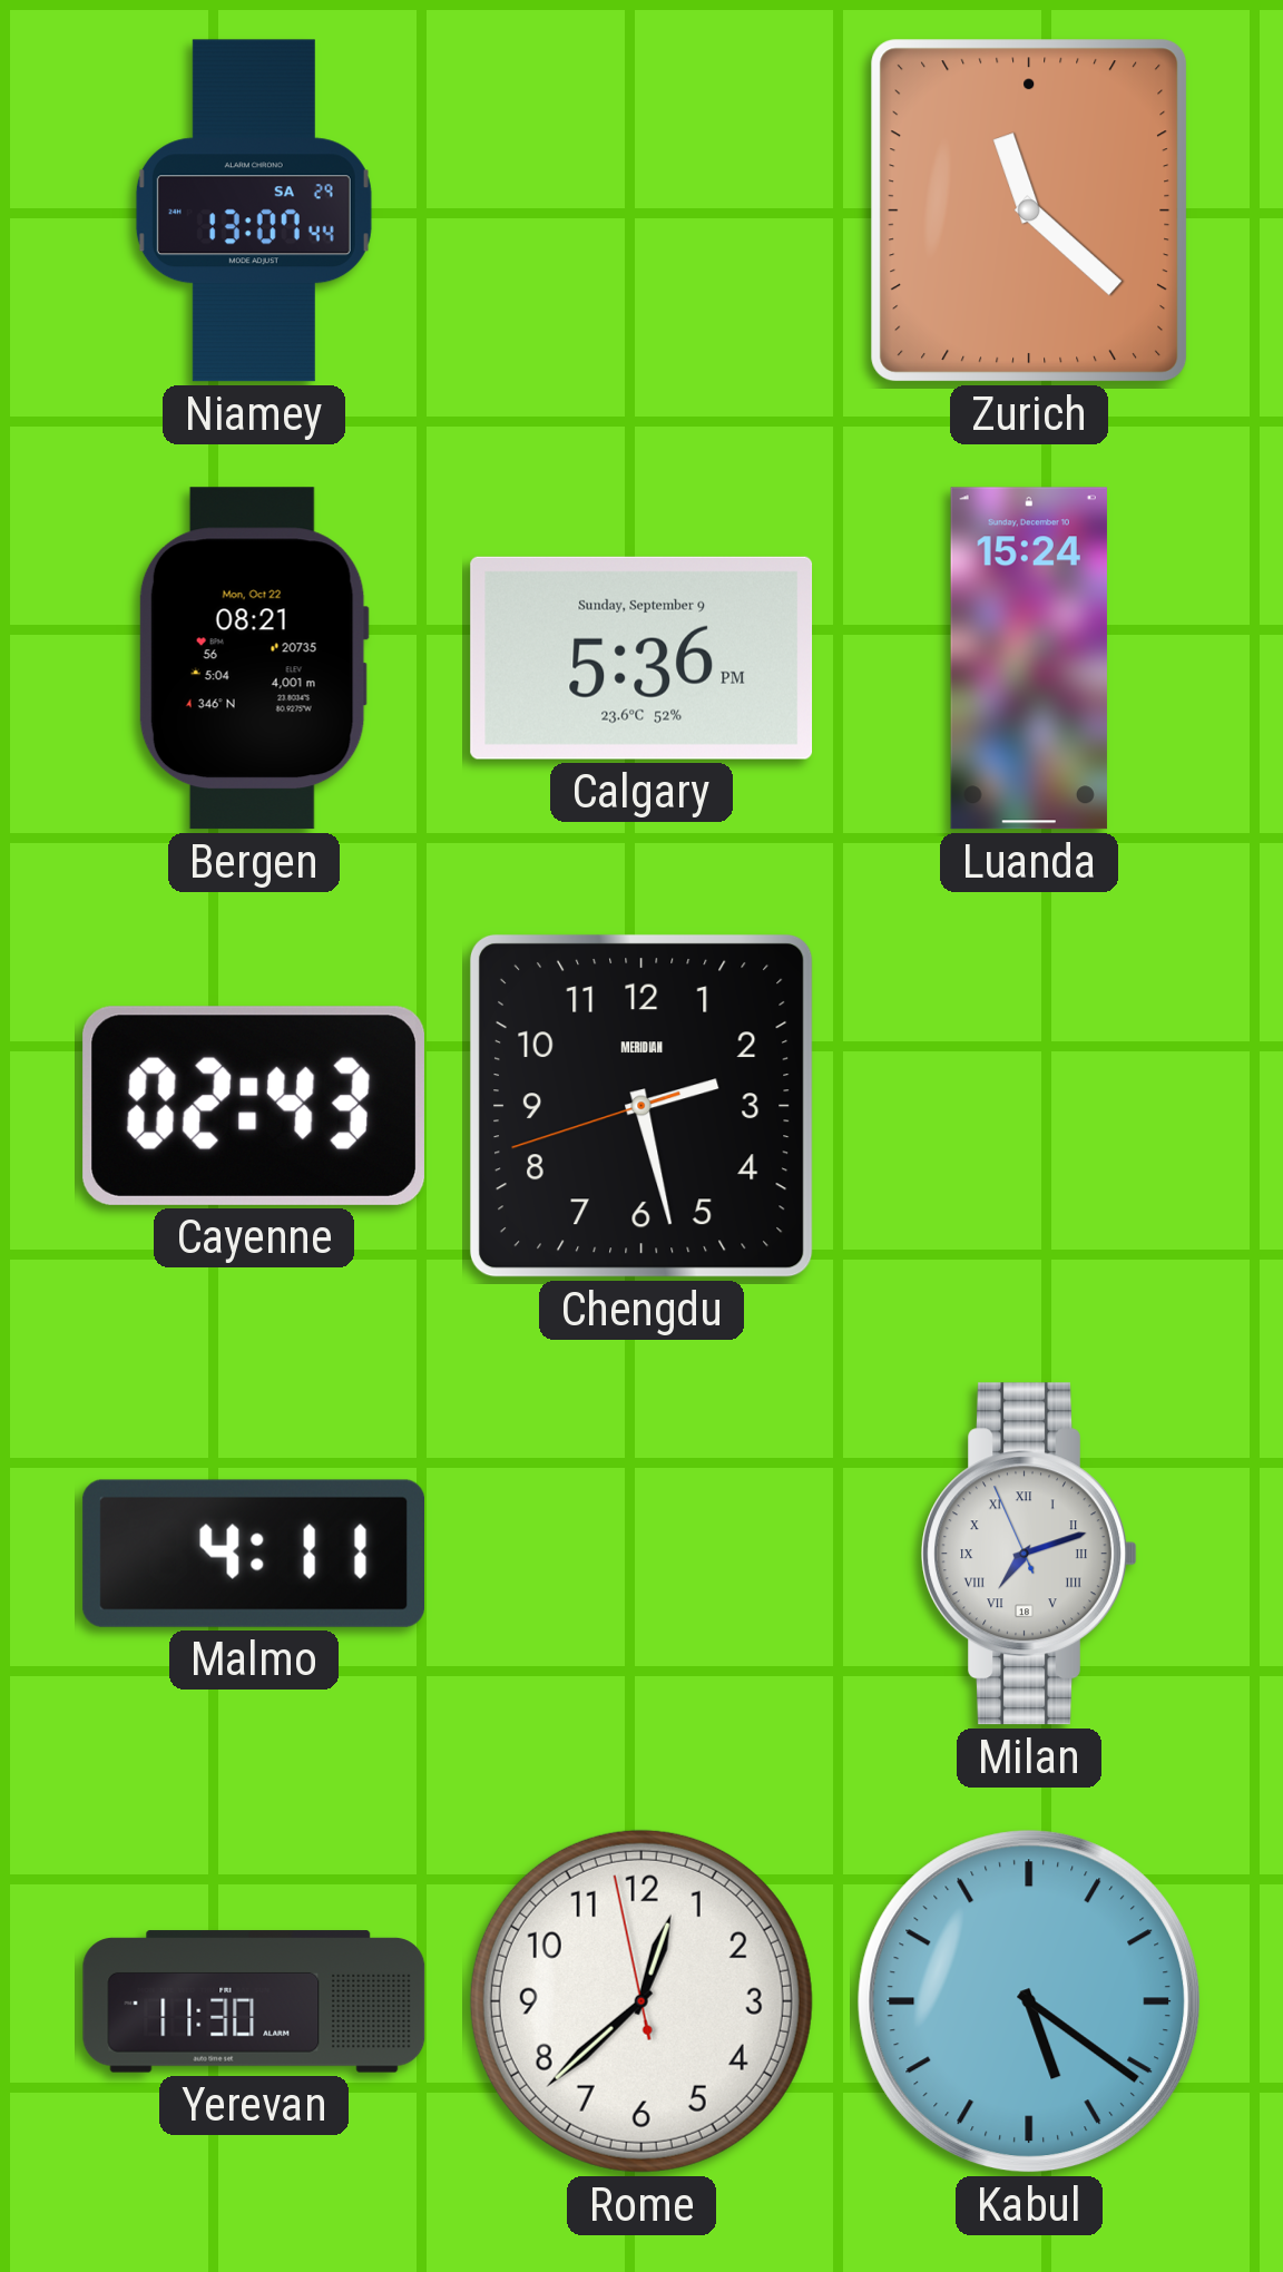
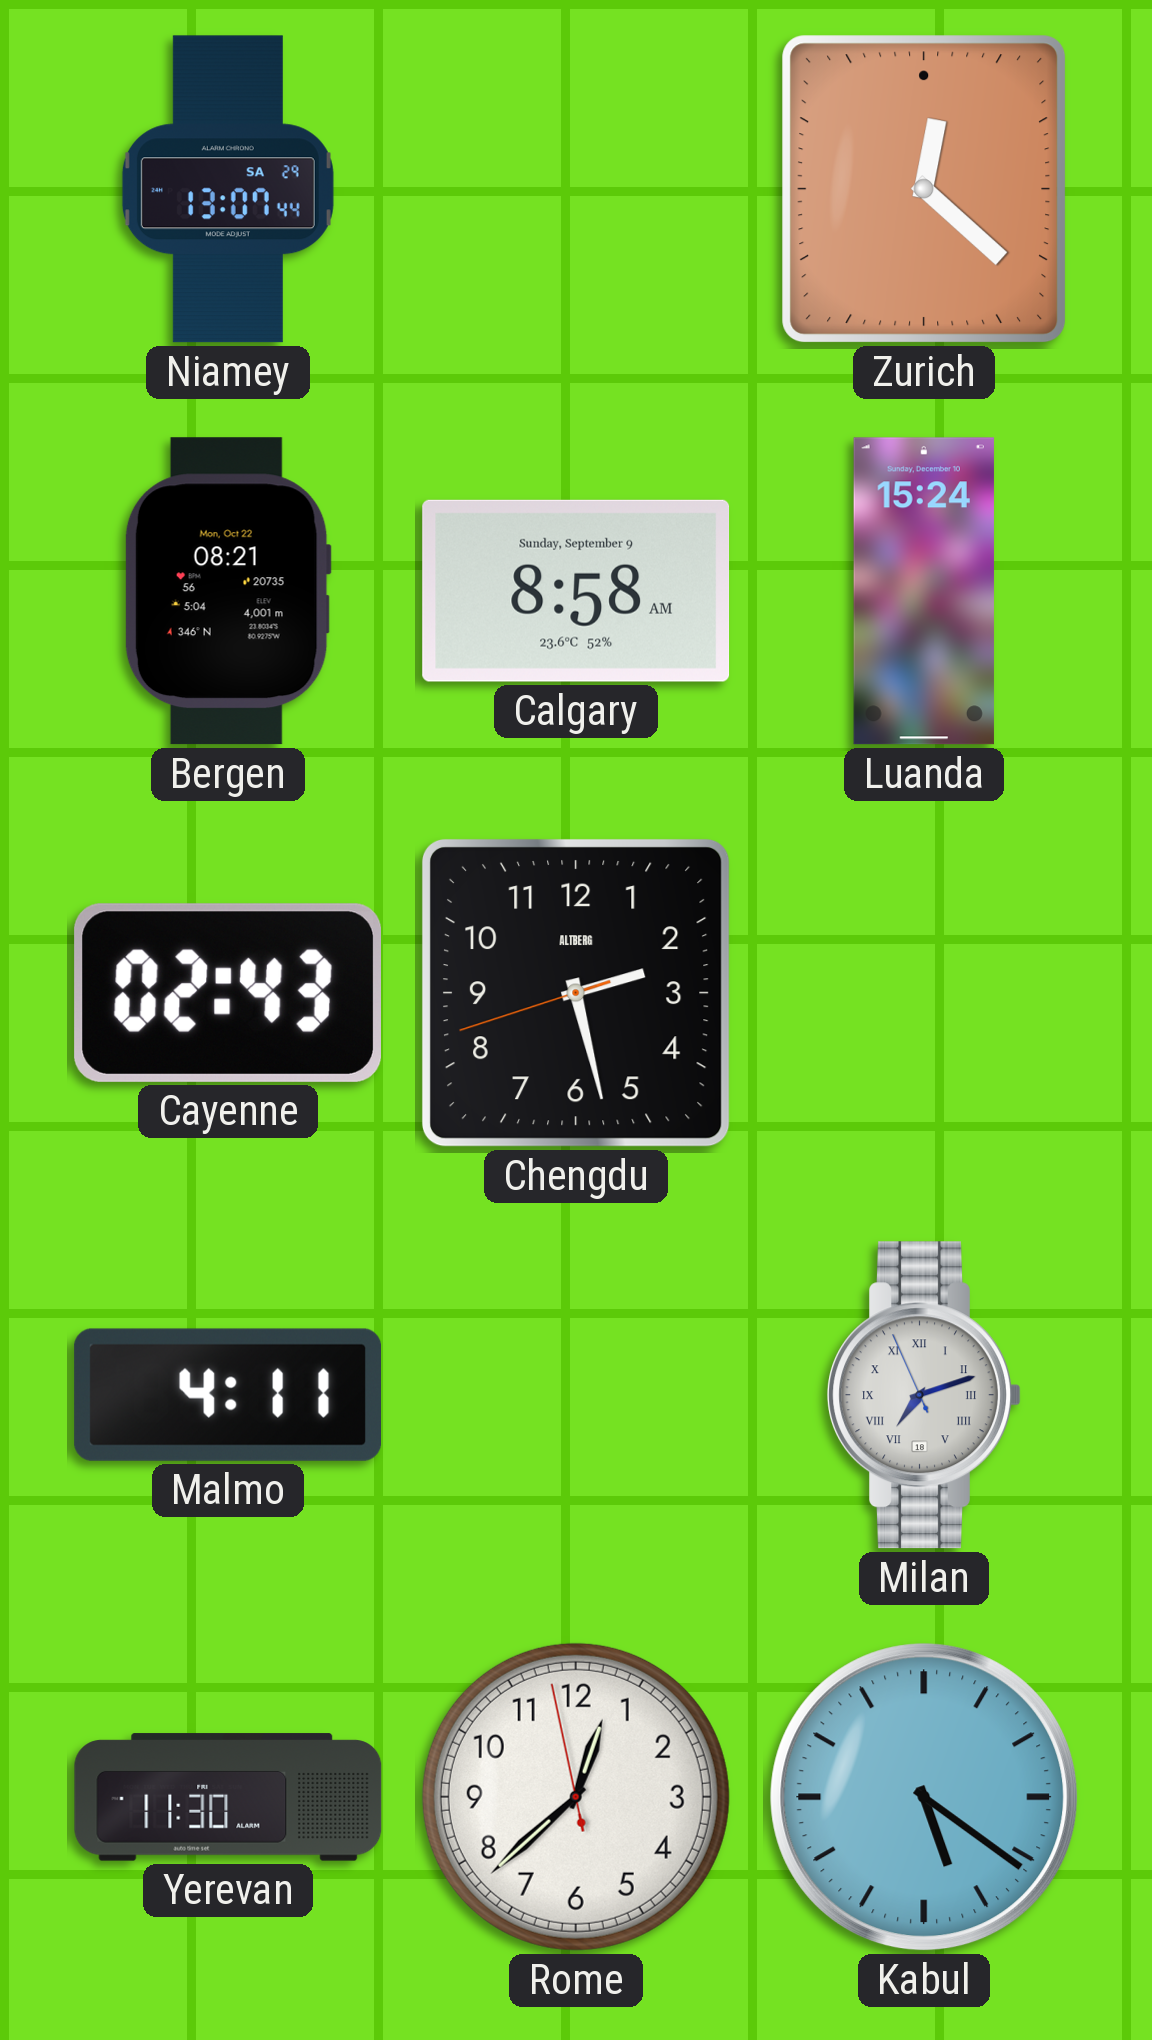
Zurich: 11:22 -> 12:22
Calgary: 5:36 -> 8:58
Chengdu brand: MERIDIAN -> ALTBERG
